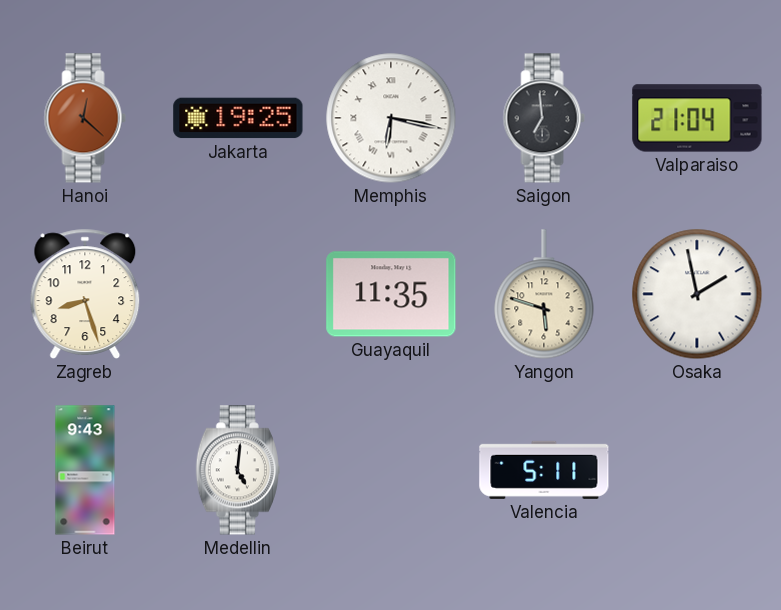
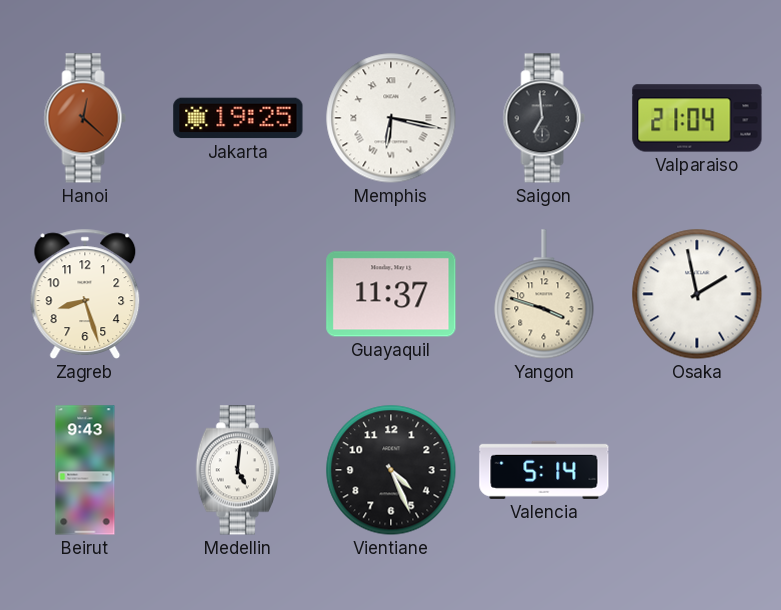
Guayaquil: 11:35 -> 11:37
Yangon: 5:48 -> 3:48
Vientiane: none -> 4:26
Valencia: 5:11 -> 5:14
